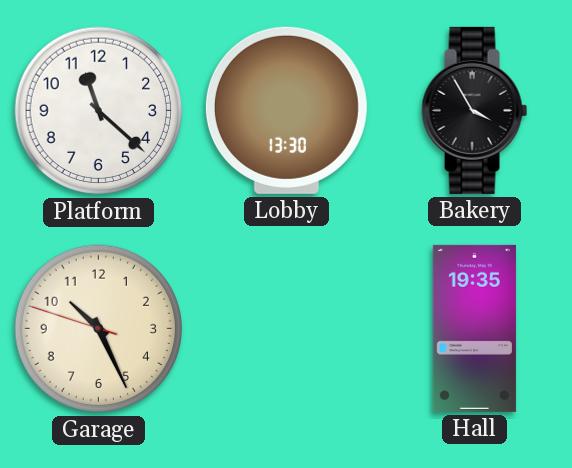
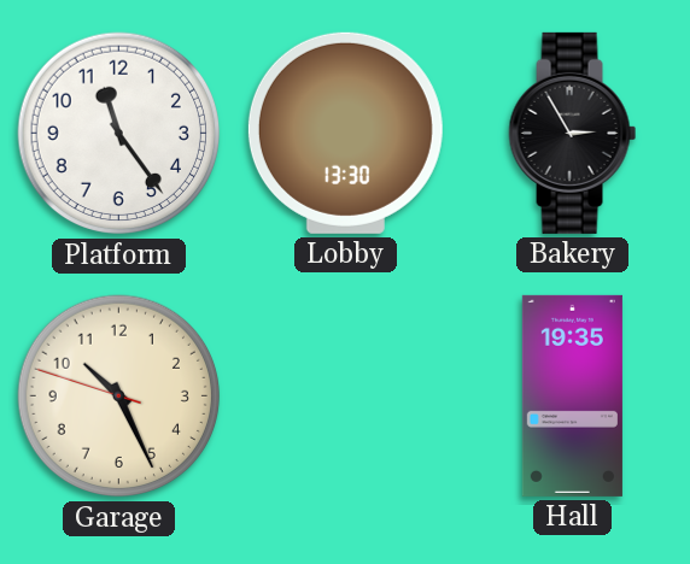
Platform: 11:22 -> 11:24
Bakery: 3:55 -> 2:55
